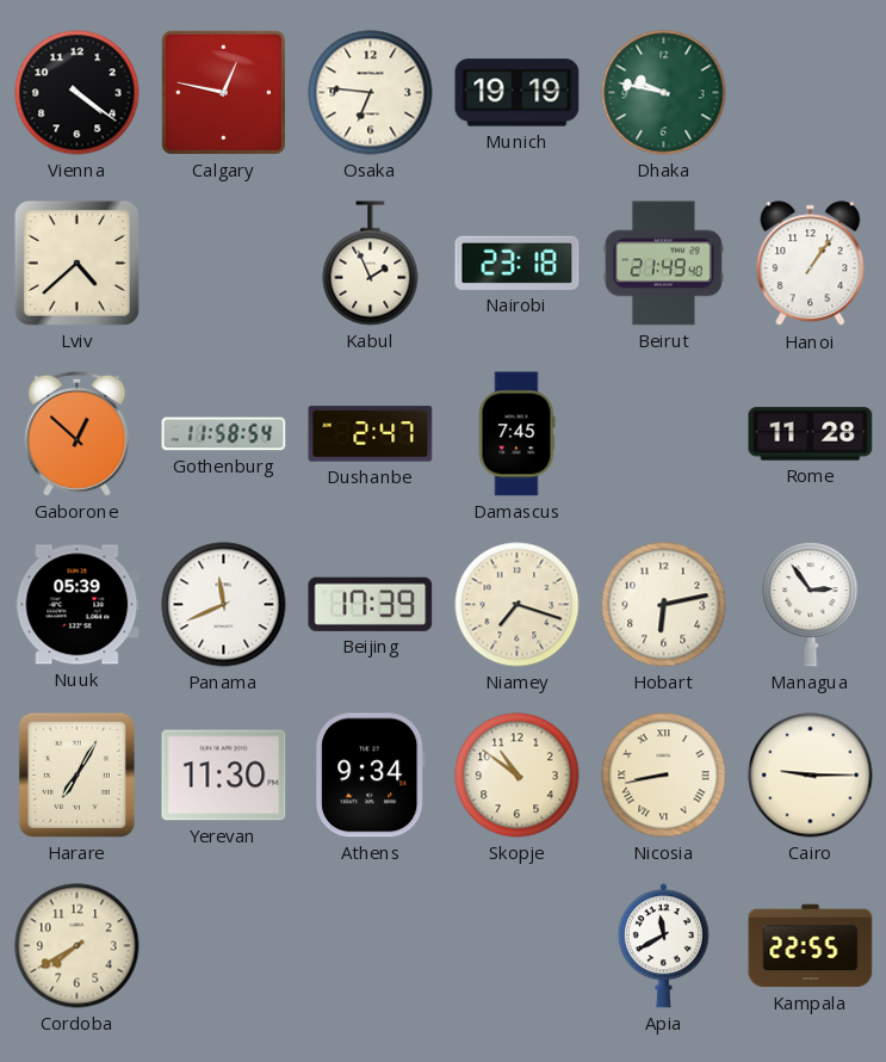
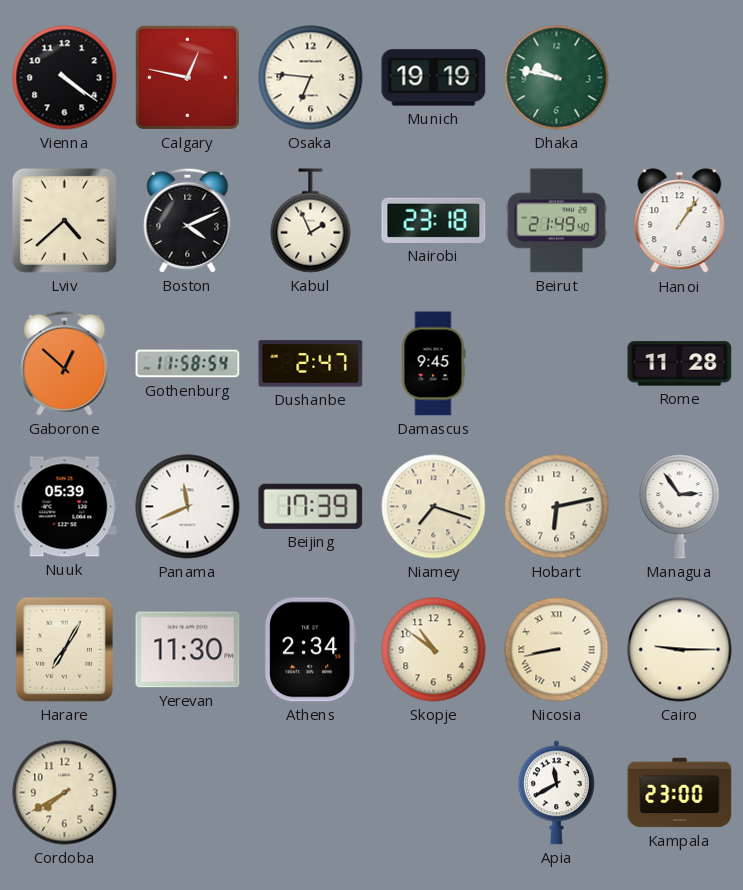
Boston: none -> 4:11
Damascus: 7:45 -> 9:45
Athens: 9:34 -> 2:34
Kampala: 22:55 -> 23:00
